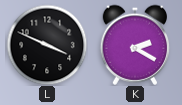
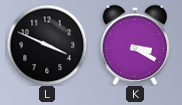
K: 2:20 -> 3:20
